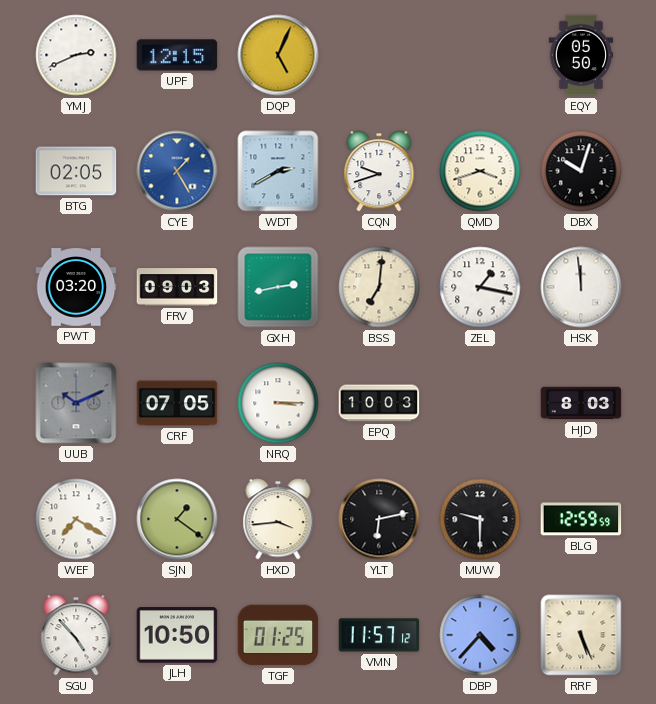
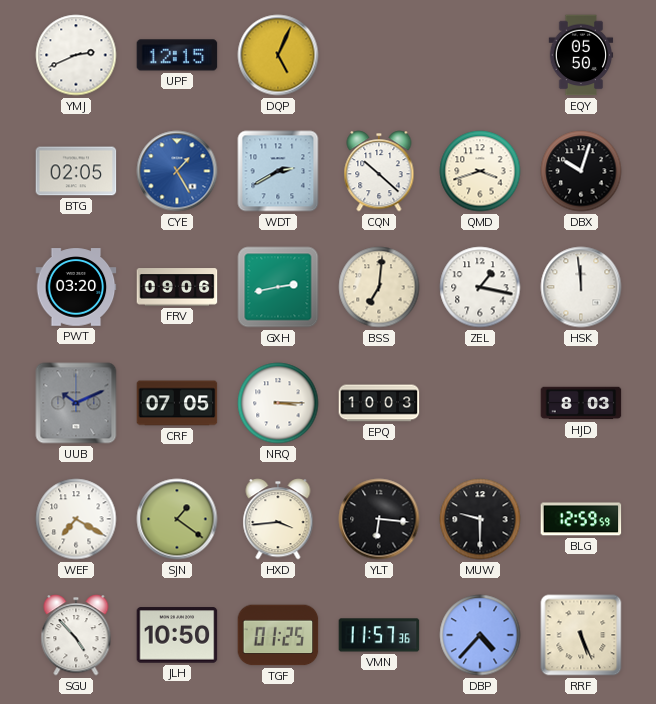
CQN: 9:42 -> 10:22
FRV: 09:03 -> 09:06
YLT: 6:13 -> 6:16
VMN: 11:57:12 -> 11:57:36
